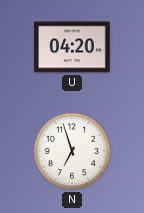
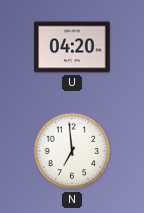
N: 6:57 -> 6:59
